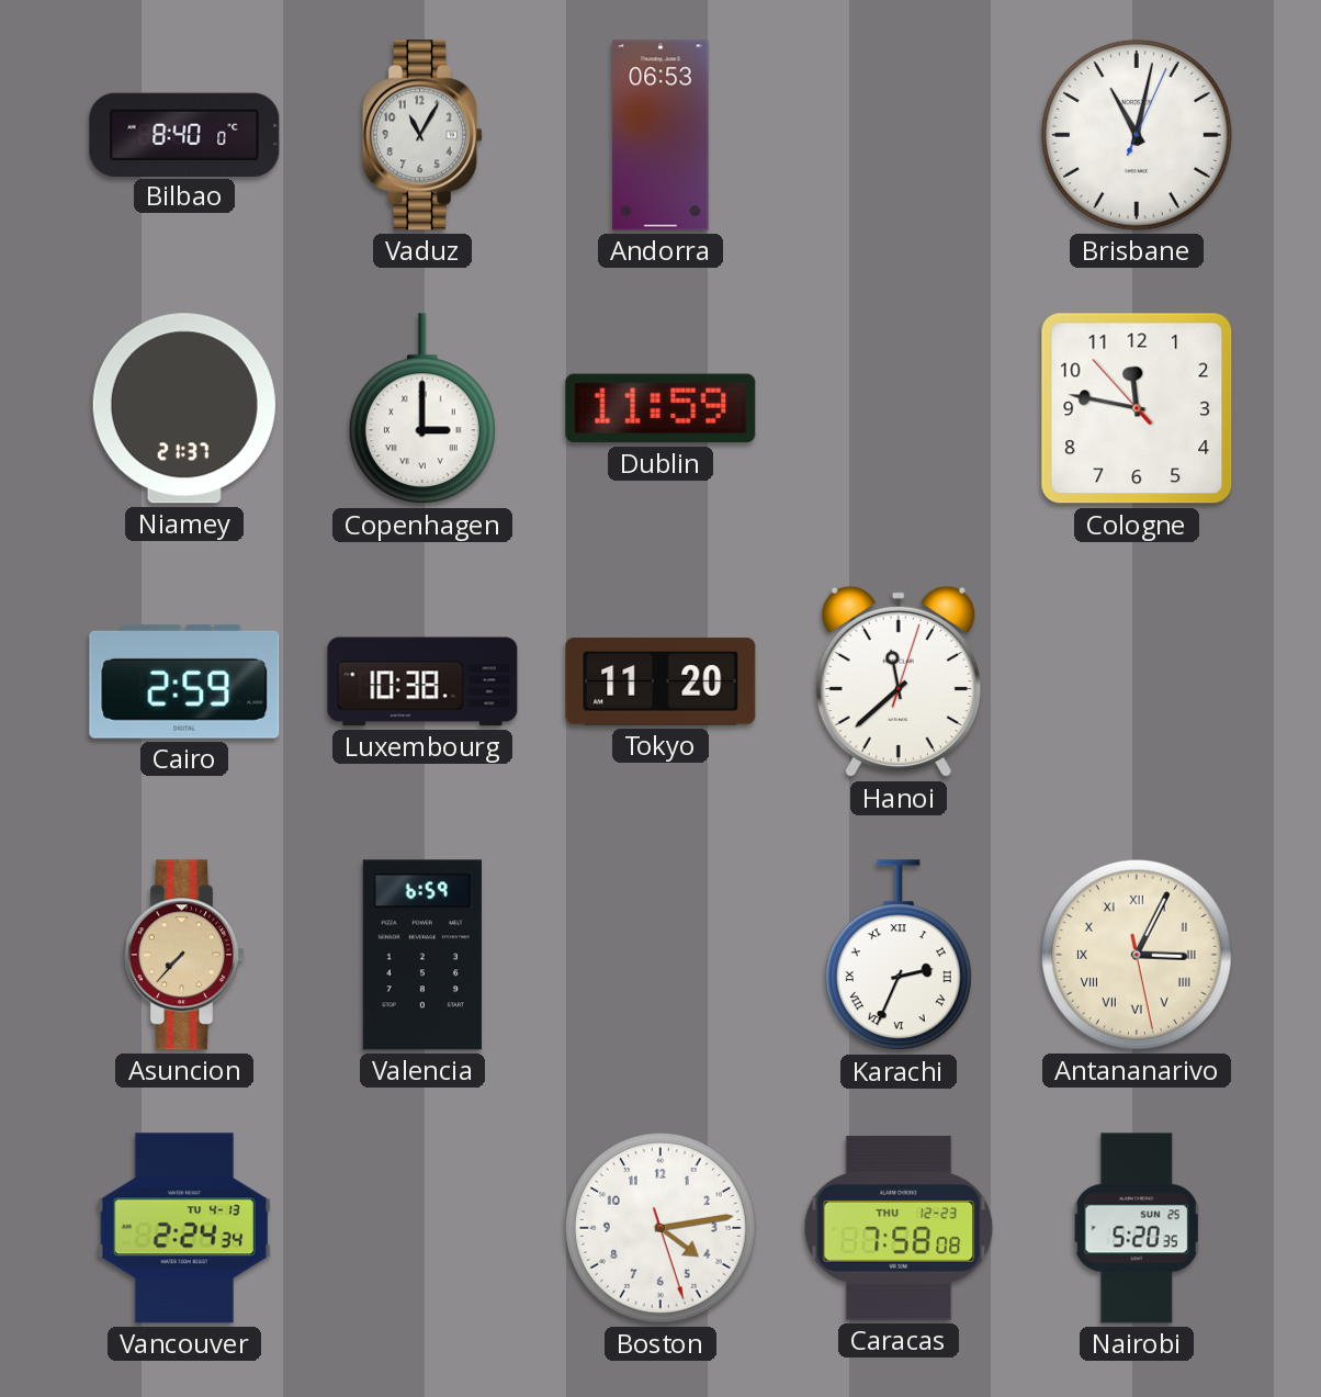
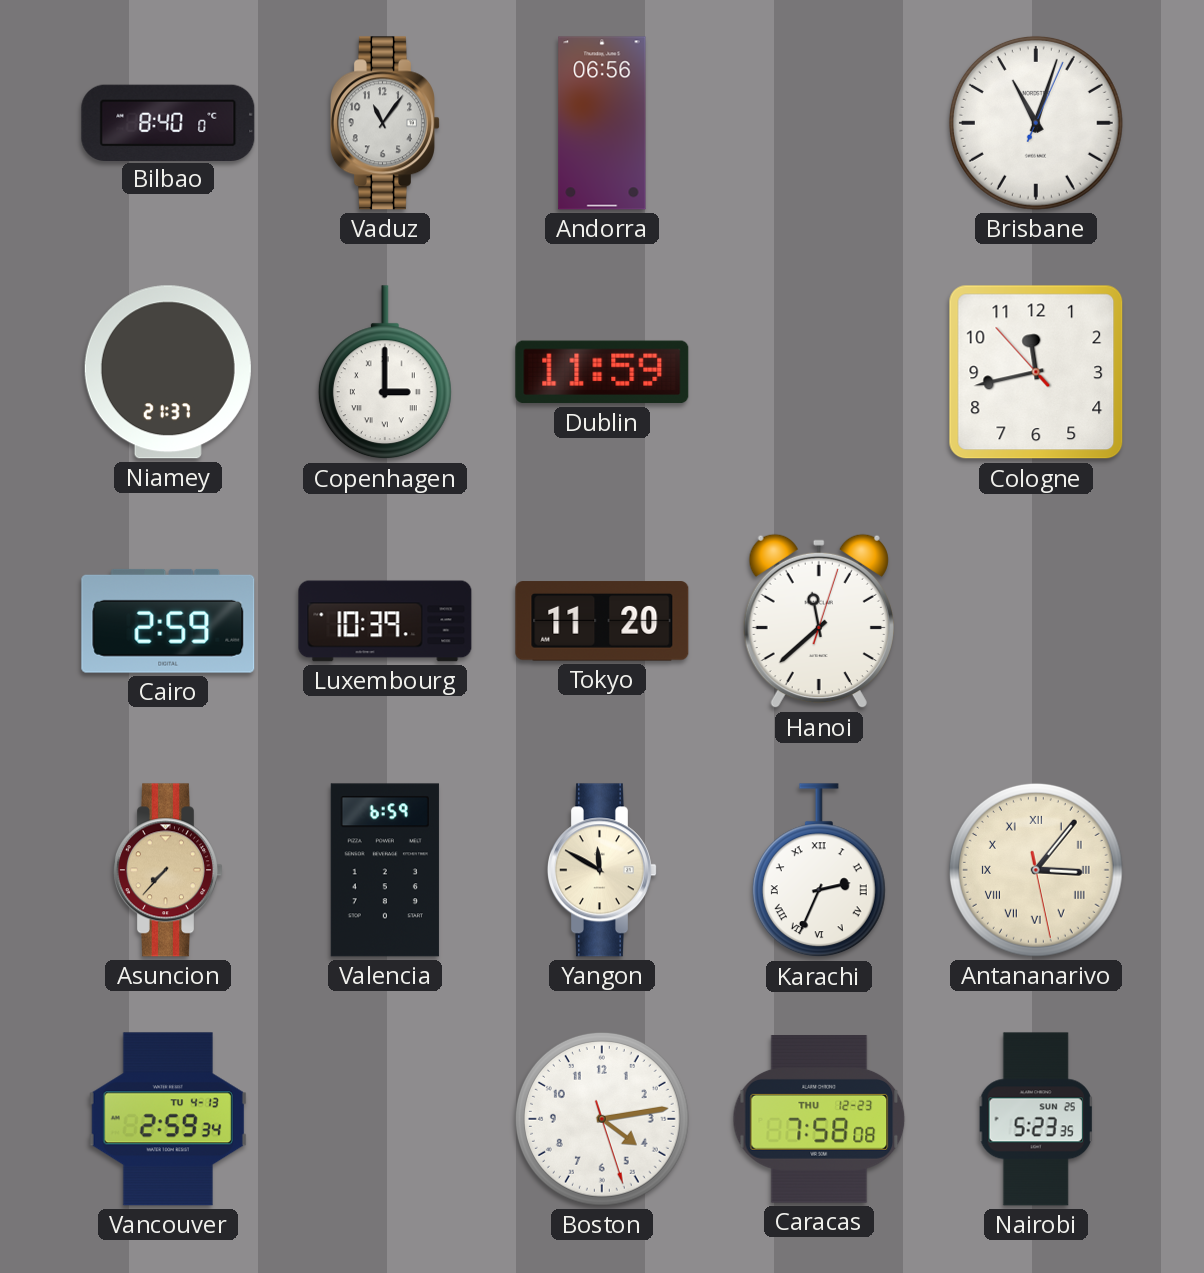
Vaduz: 11:05 -> 11:06
Andorra: 06:53 -> 06:56
Brisbane: 11:02 -> 11:03
Cologne: 11:46 -> 11:42
Luxembourg: 10:38 -> 10:39
Yangon: none -> 11:50
Antananarivo: 3:04 -> 3:06
Vancouver: 2:24 -> 2:59
Nairobi: 5:20 -> 5:23
